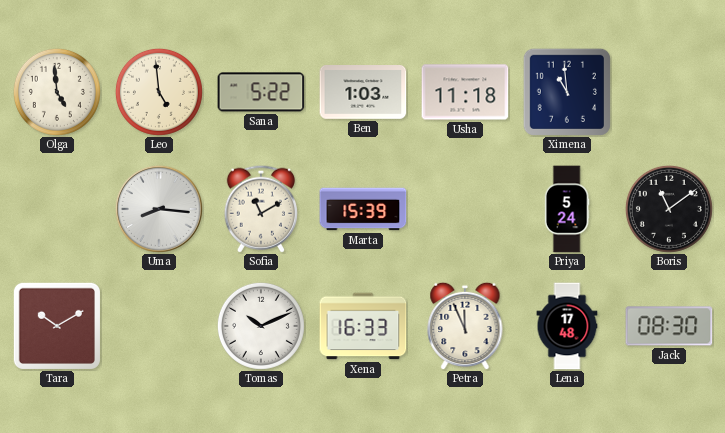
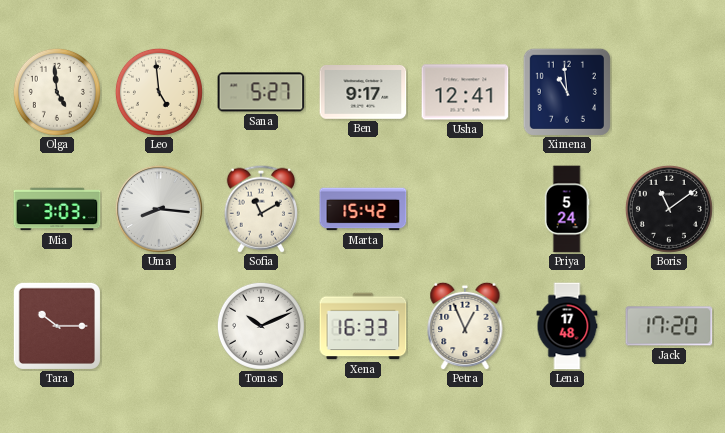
Sana: 5:22 -> 5:27
Ben: 1:03 -> 9:17
Usha: 11:18 -> 12:41
Mia: none -> 3:03
Marta: 15:39 -> 15:42
Tara: 10:10 -> 10:15
Petra: 11:56 -> 12:56
Jack: 08:30 -> 17:20
